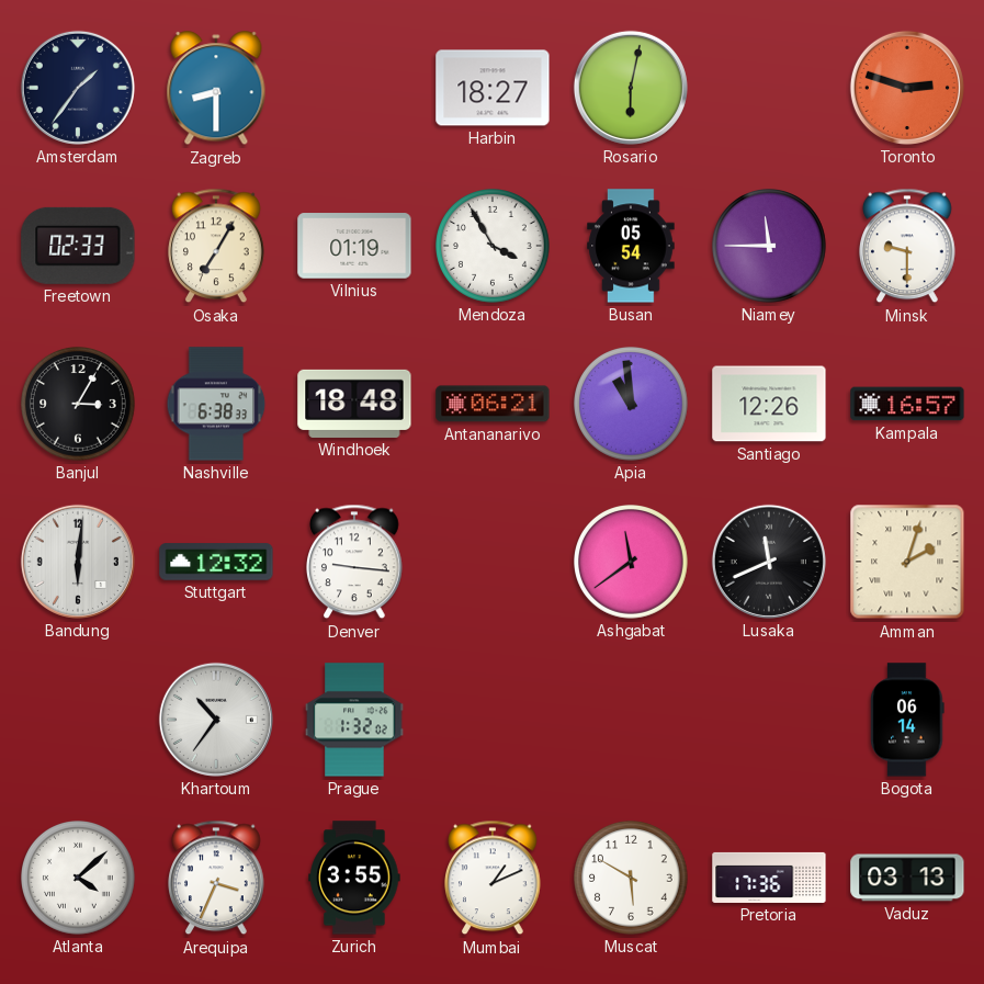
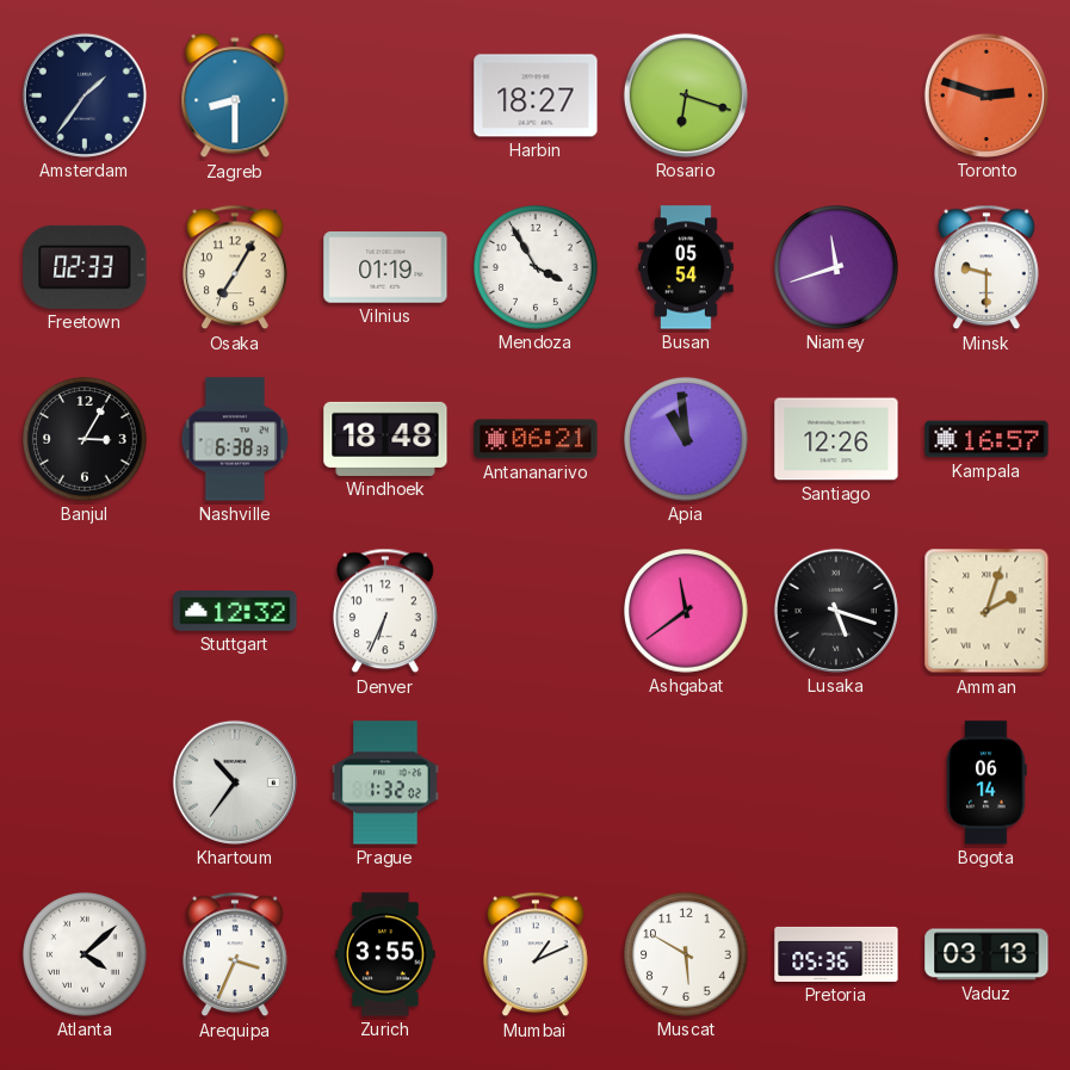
Rosario: 6:02 -> 6:18
Niamey: 11:45 -> 11:42
Bandung: 6:01 -> none
Denver: 9:16 -> 6:34
Lusaka: 11:41 -> 5:18
Pretoria: 17:36 -> 05:36
